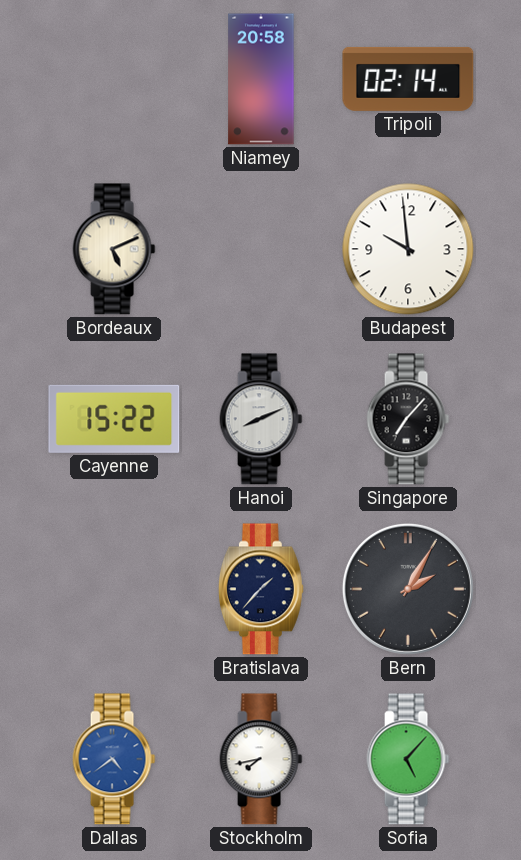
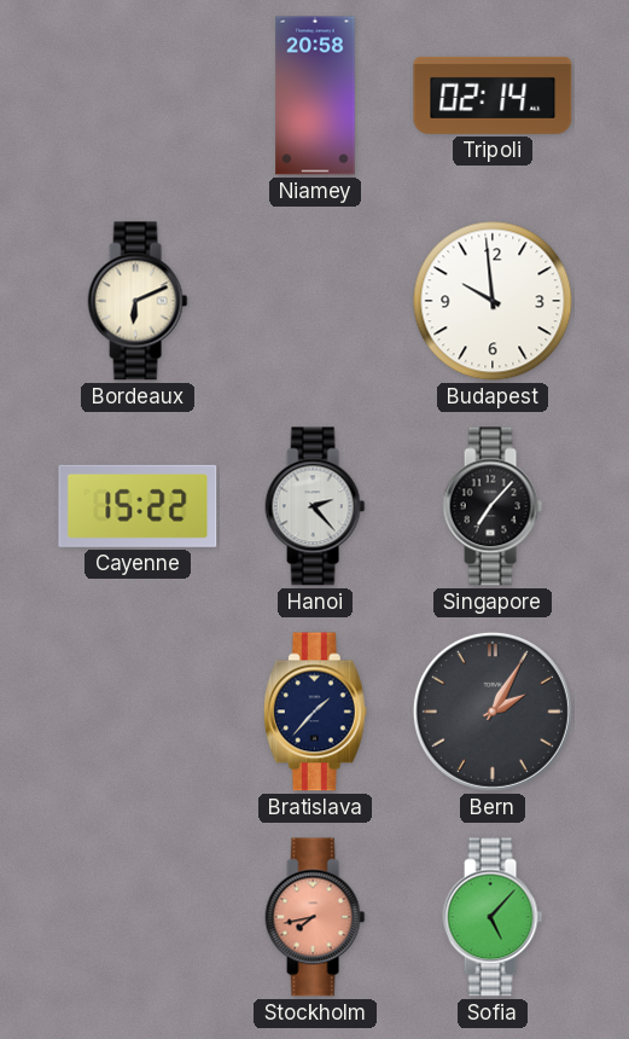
Bordeaux: 5:11 -> 6:11
Hanoi: 8:11 -> 2:23
Dallas: 4:39 -> none
Stockholm dial: white -> salmon
